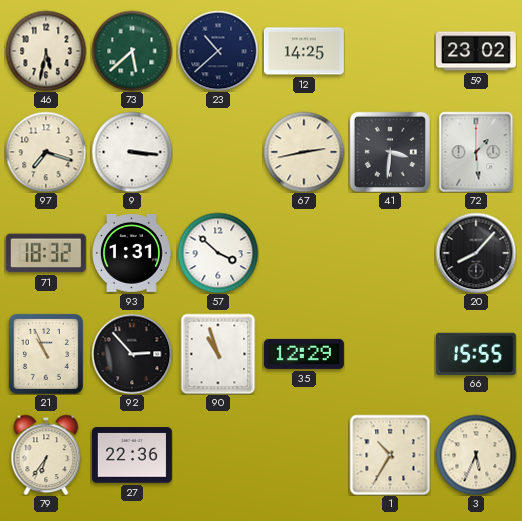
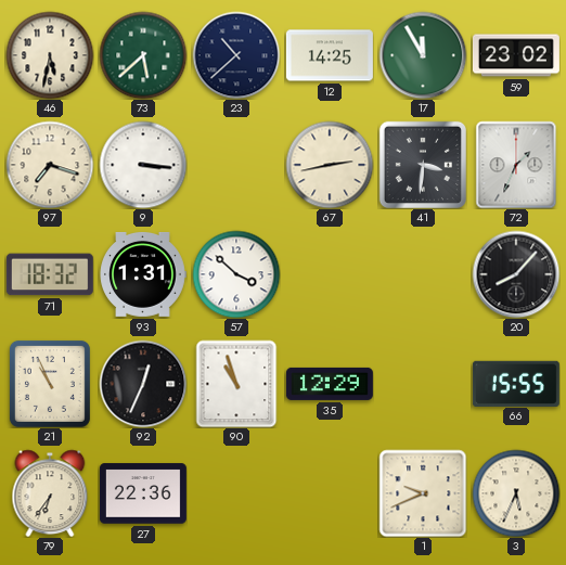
17: none -> 11:55
72: 1:29 -> 1:34
92: 2:53 -> 12:34
1: 10:35 -> 9:41
